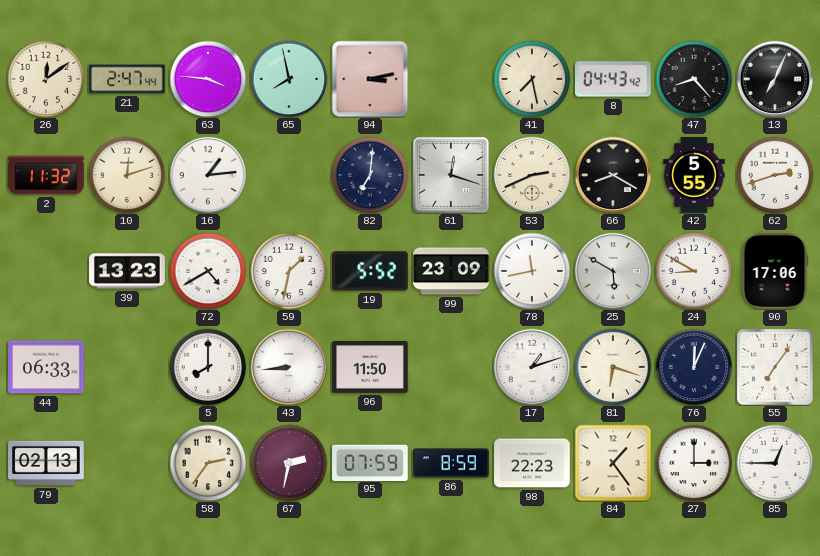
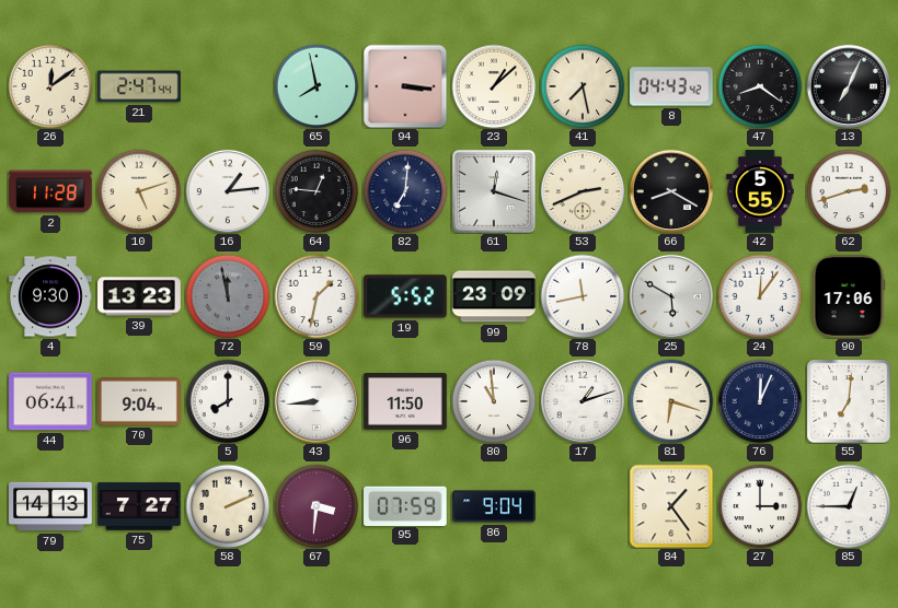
63: 3:46 -> none
94: 3:13 -> 3:16
23: none -> 1:08
47: 8:23 -> 8:21
2: 11:32 -> 11:28
10: 12:12 -> 5:12
64: none -> 12:46
4: none -> 9:30
72: 4:40 -> 11:58
72 dial: white -> grey
24: 8:50 -> 12:06
44: 06:33 -> 06:41
70: none -> 9:04
80: none -> 10:59
55: 7:06 -> 7:01
79: 02:13 -> 14:13
75: none -> 7:27
58: 2:36 -> 2:11
67: 2:32 -> 3:31
86: 8:59 -> 9:04
98: 22:23 -> none
